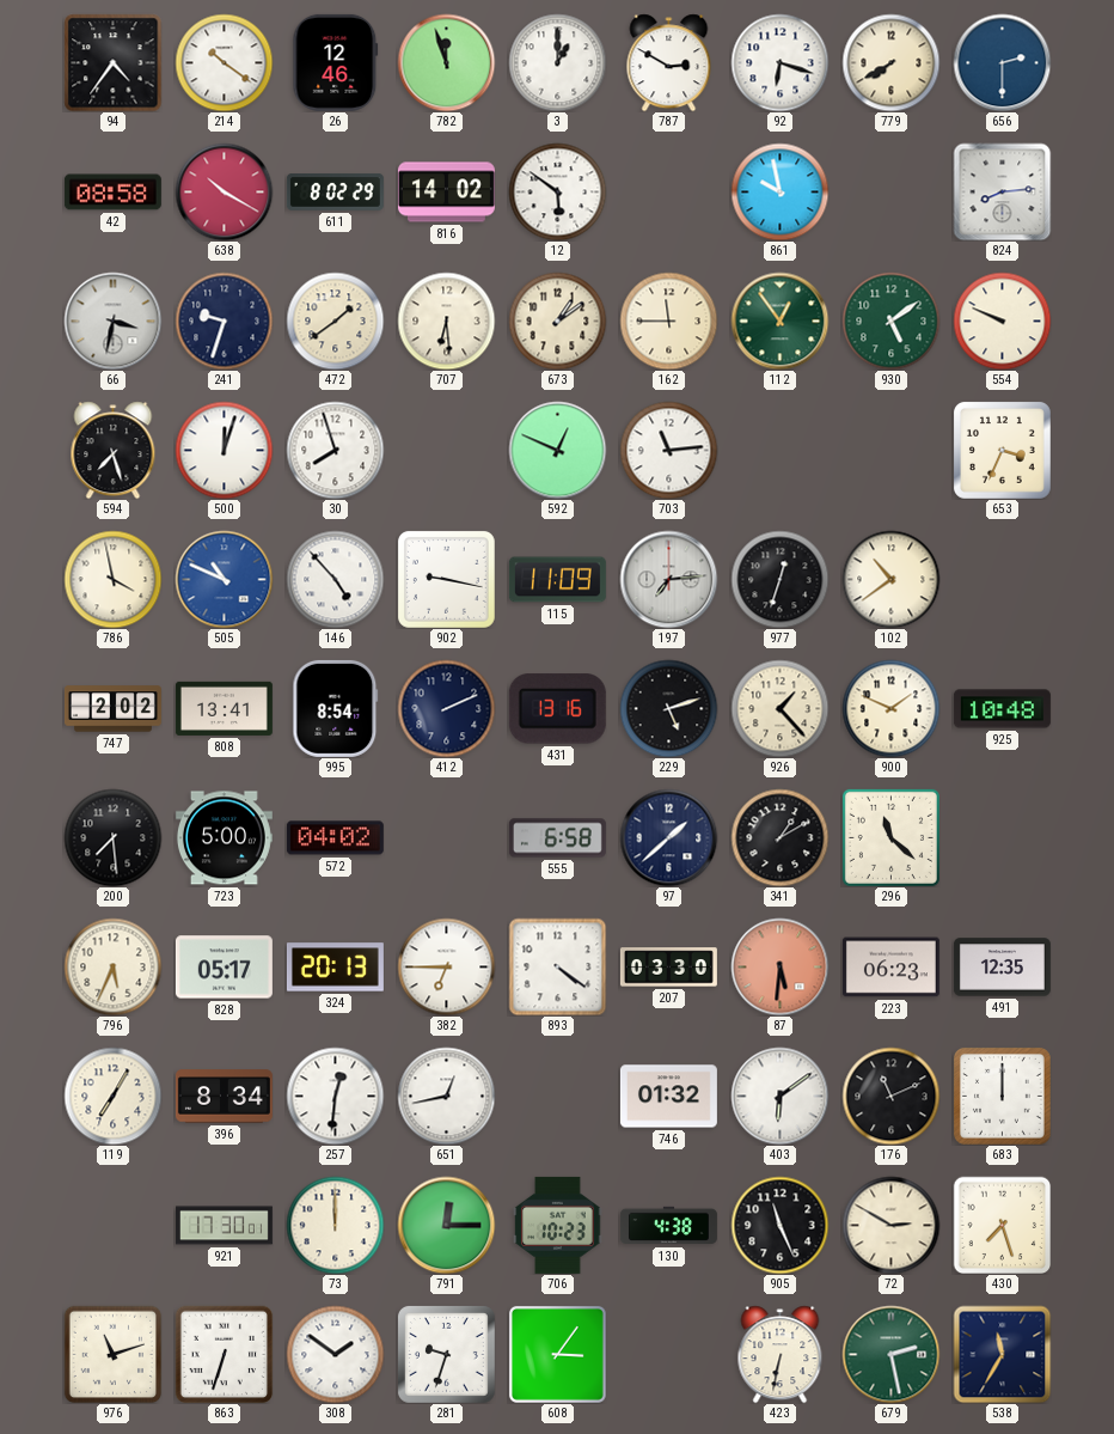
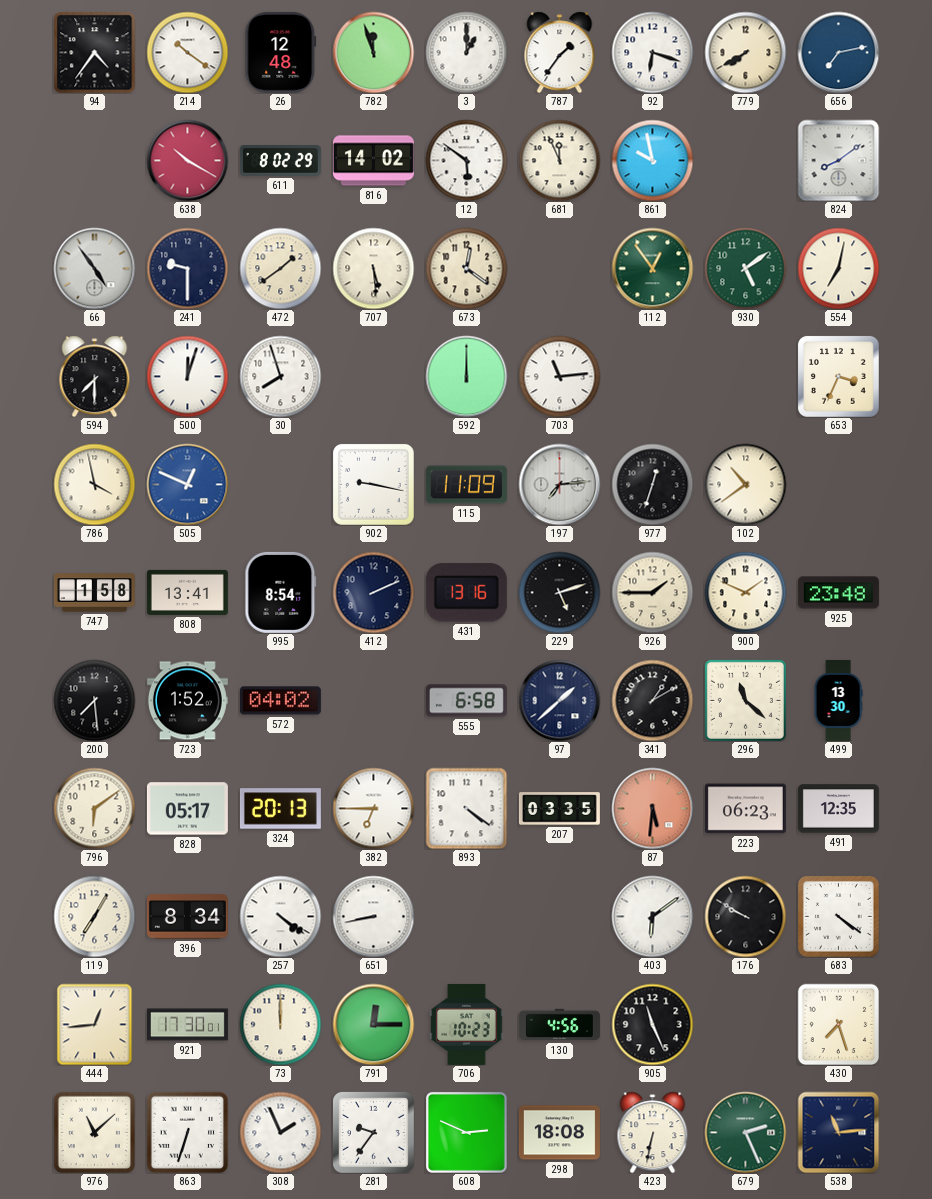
26: 12:46 -> 12:48
787: 2:50 -> 1:36
656: 2:30 -> 7:13
42: 08:58 -> none
681: none -> 11:56
824: 8:14 -> 8:09
66: 3:32 -> 4:54
241: 9:33 -> 9:30
707: 6:29 -> 5:29
673: 1:09 -> 12:21
162: 11:45 -> none
554: 9:49 -> 7:02
594: 7:27 -> 7:30
592: 12:49 -> 12:00
505: 10:49 -> 12:49
146: 4:53 -> none
747: 2:02 -> 1:58
926: 1:23 -> 1:45
925: 10:48 -> 23:48
723: 5:00 -> 1:52
499: none -> 13:30
796: 5:34 -> 6:09
207: 03:30 -> 03:35
257: 12:31 -> 4:21
651: 12:43 -> 8:43
746: 01:32 -> none
176: 11:11 -> 9:50
683: 12:00 -> 4:21
444: none -> 12:44
130: 4:38 -> 4:56
72: 2:50 -> none
976: 11:12 -> 11:08
308: 1:51 -> 1:56
281: 9:33 -> 9:36
608: 3:06 -> 2:49
298: none -> 18:08
679: 2:28 -> 2:26
538: 11:35 -> 11:14
